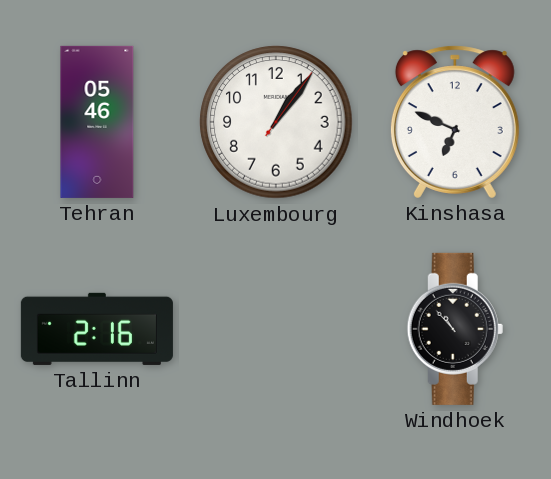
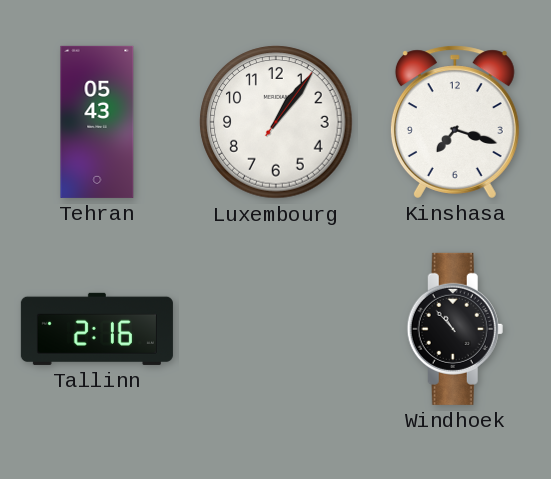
Tehran: 05:46 -> 05:43
Kinshasa: 6:49 -> 7:18
